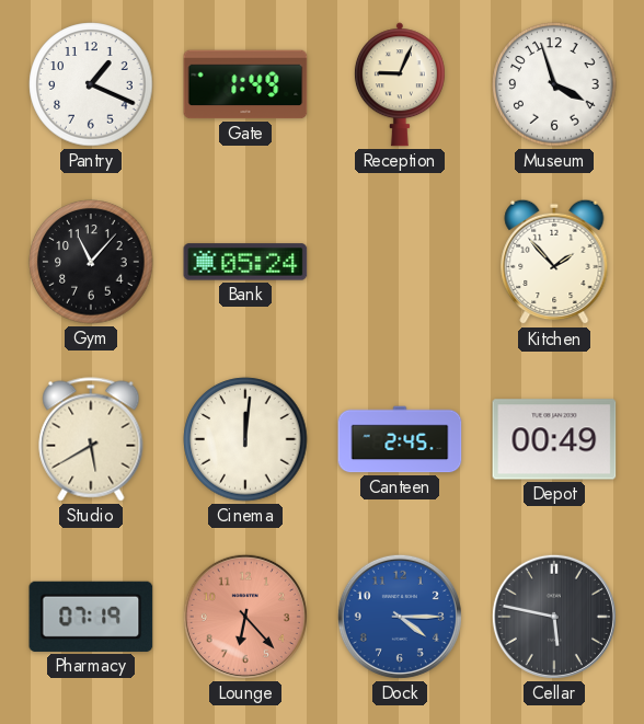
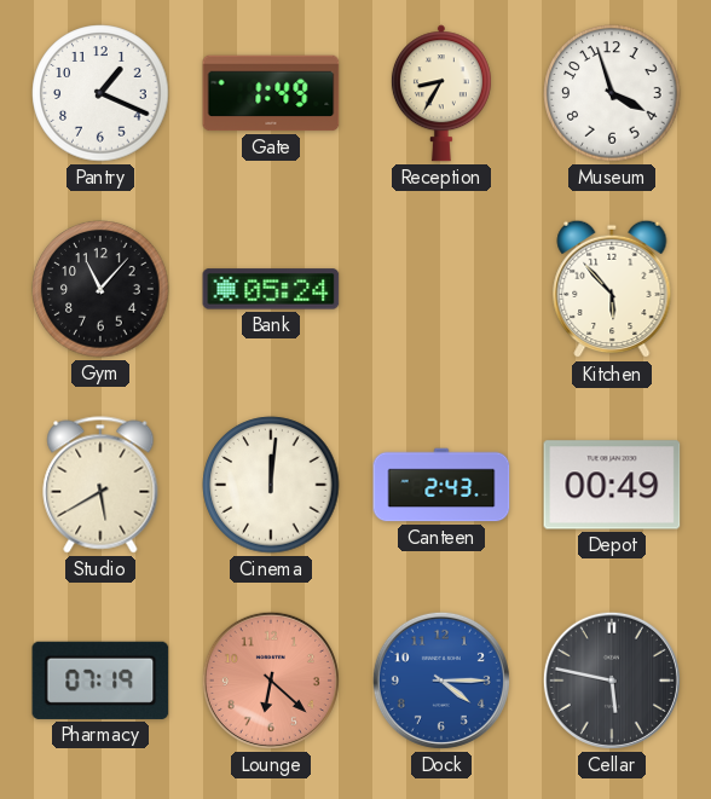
Reception: 9:04 -> 8:35
Kitchen: 1:53 -> 5:53
Canteen: 2:45 -> 2:43
Lounge: 6:23 -> 6:22
